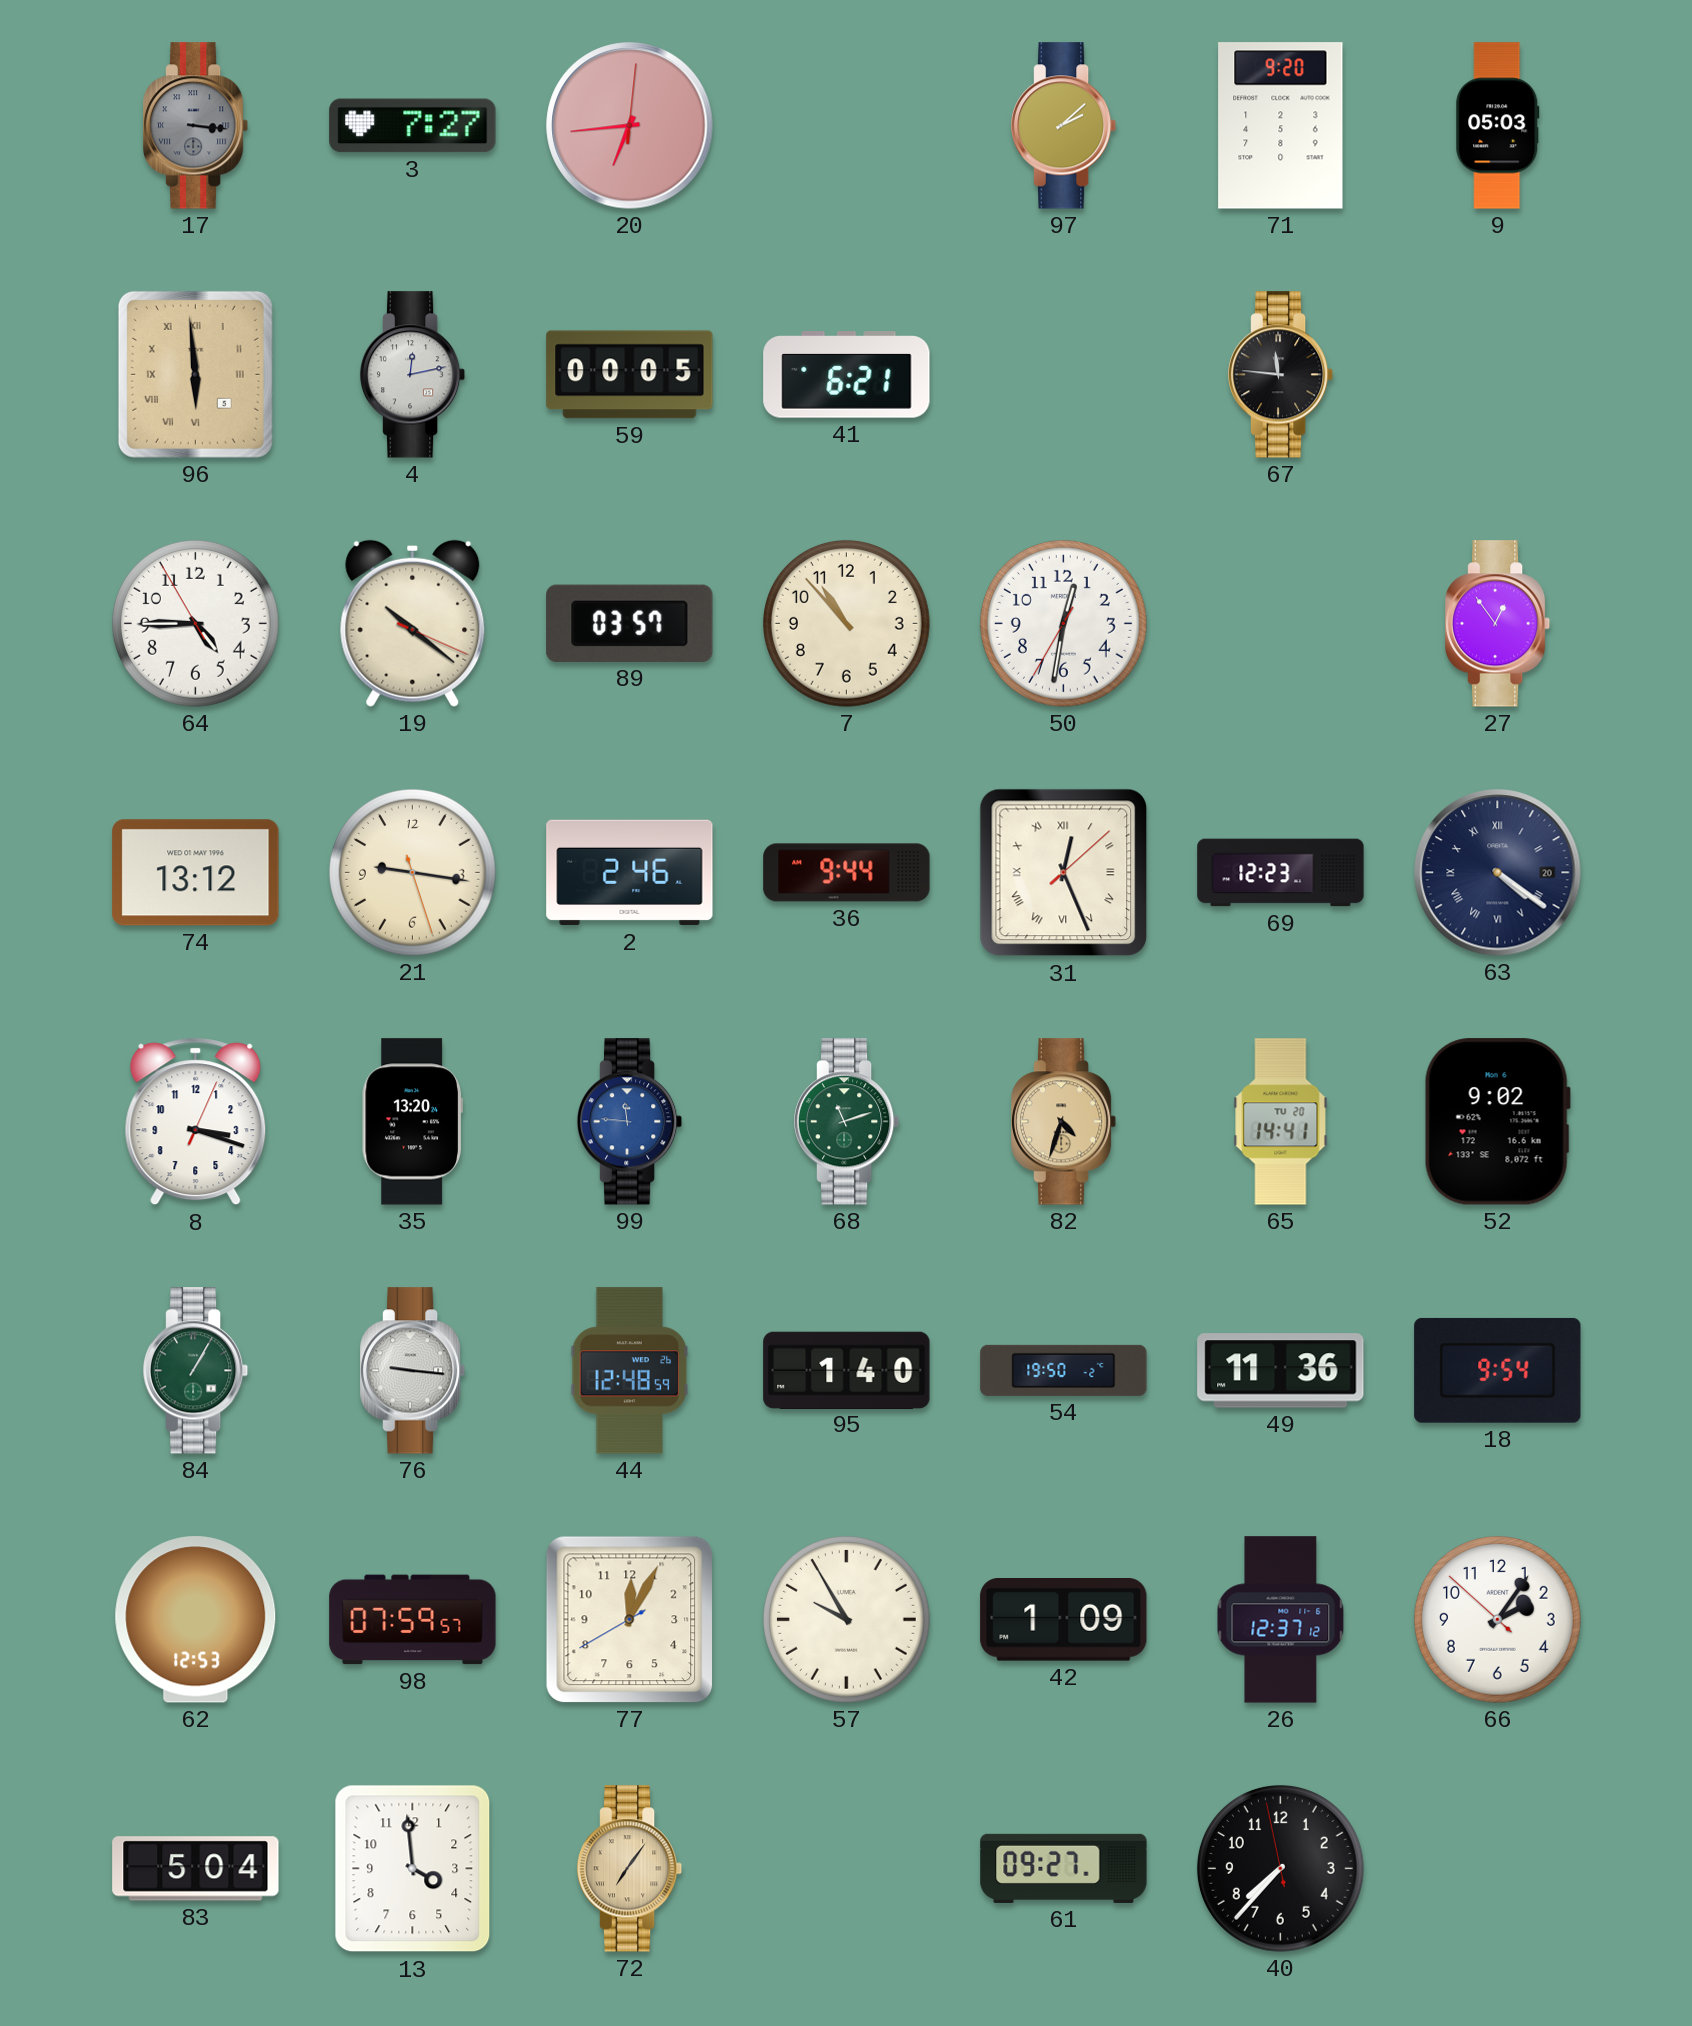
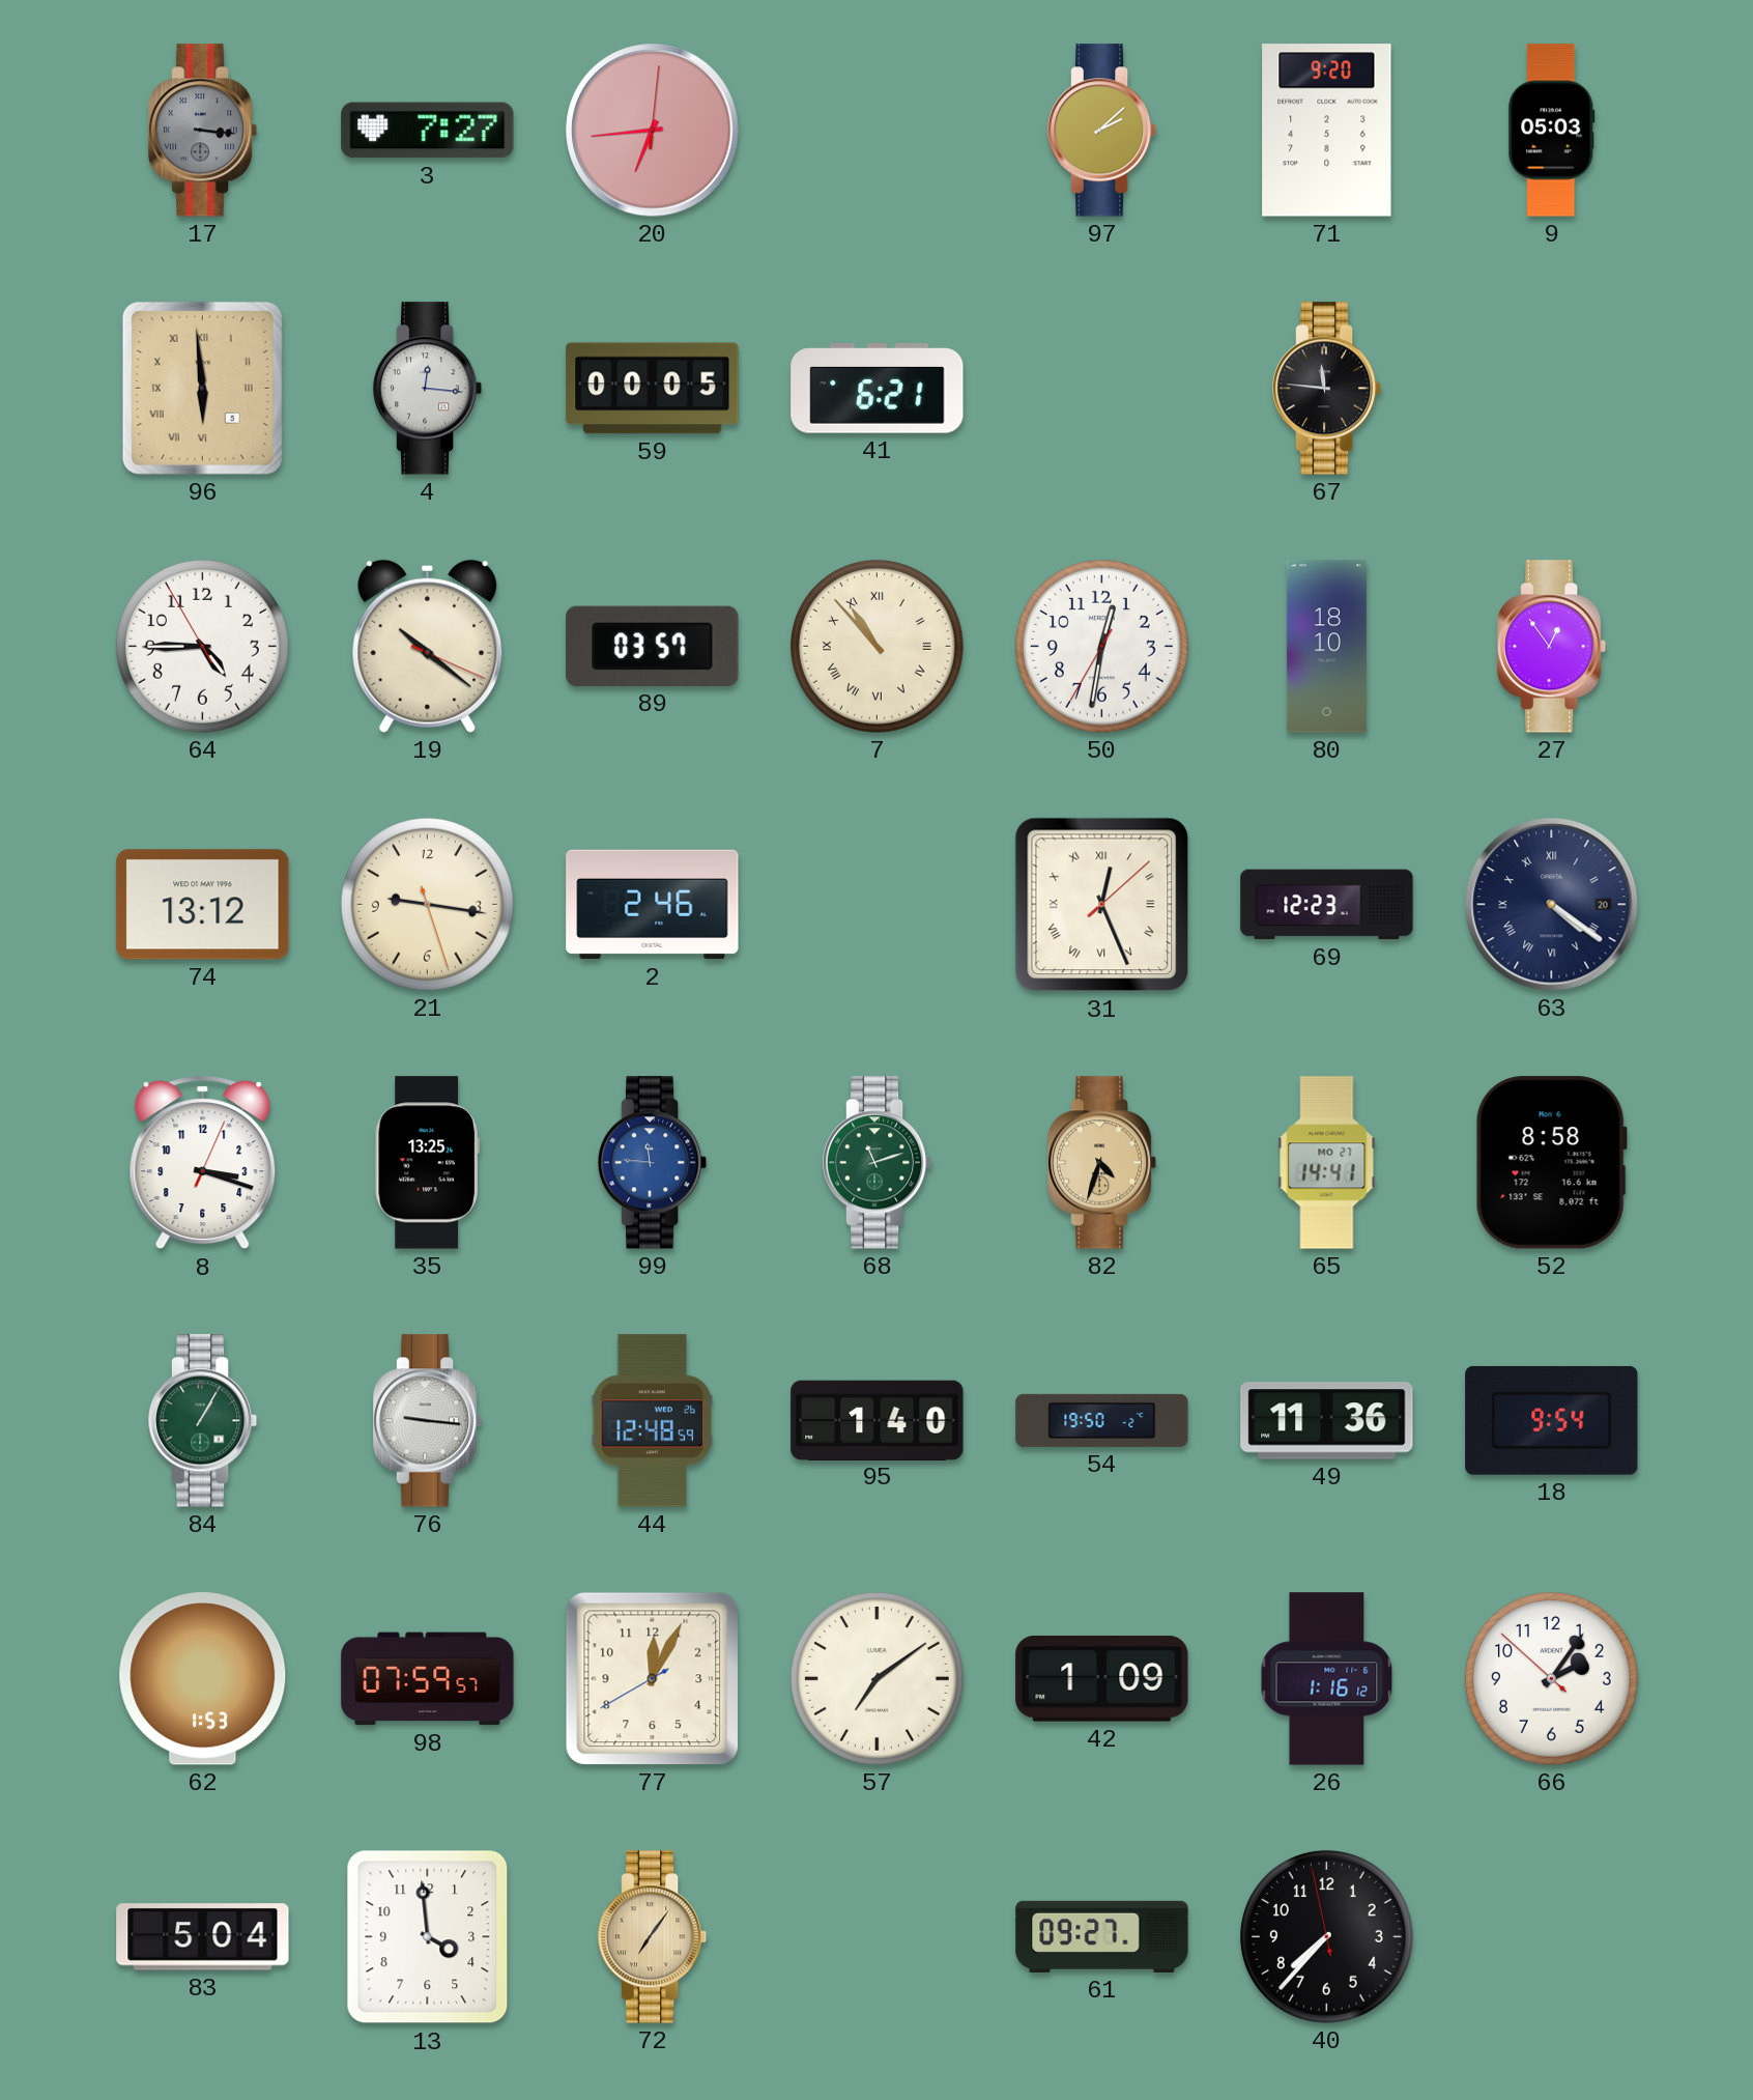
4: 12:13 -> 12:16
7 numerals: Arabic -> Roman
80: none -> 18:10
36: 9:44 -> none
35: 13:20 -> 13:25
65 date: TU 20 -> MO 27
52: 9:02 -> 8:58
62: 12:53 -> 1:53
57: 9:55 -> 7:09
26: 12:37 -> 1:16
